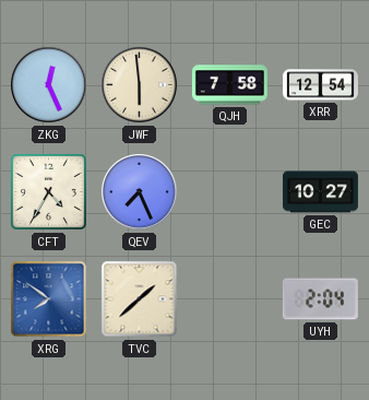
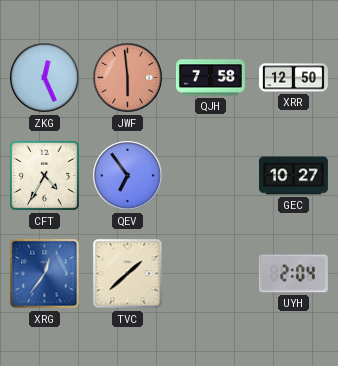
JWF dial: cream -> salmon
XRR: 12:54 -> 12:50
QEV: 7:26 -> 6:54
XRG: 7:51 -> 12:36
